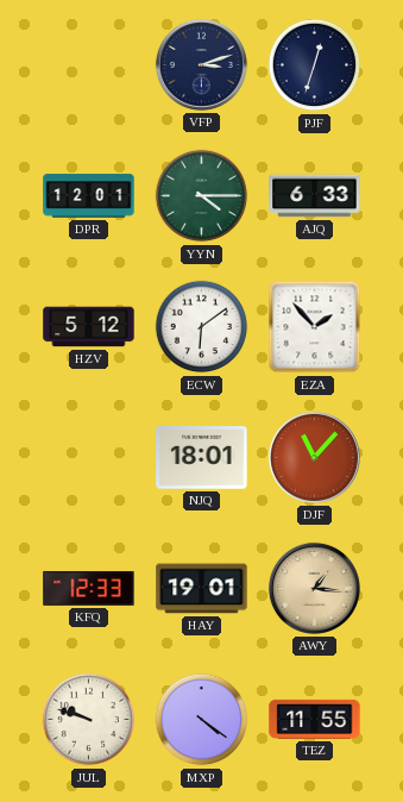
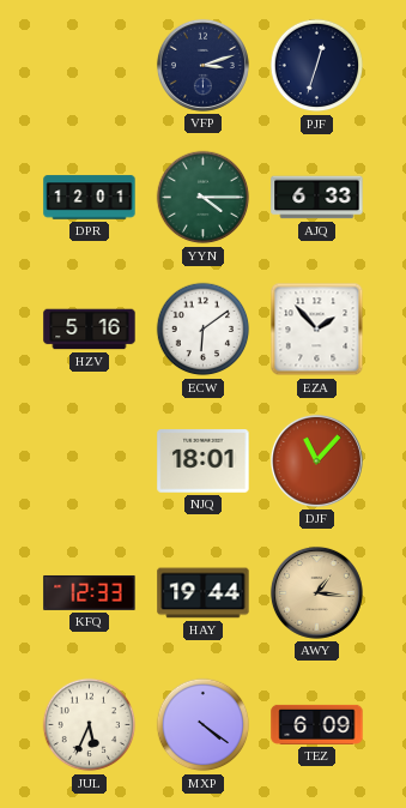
HZV: 5:12 -> 5:16
HAY: 19:01 -> 19:44
JUL: 9:48 -> 5:34
TEZ: 11:55 -> 6:09
